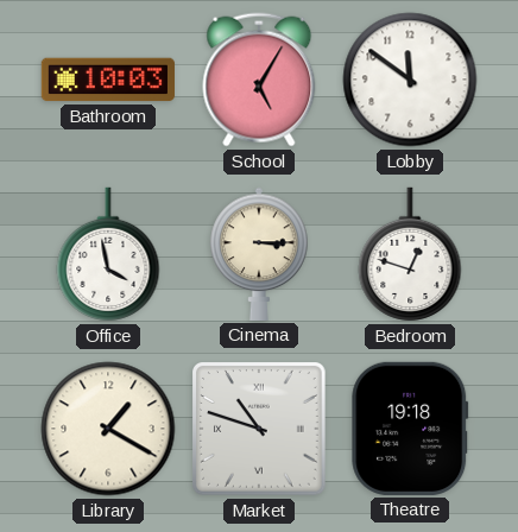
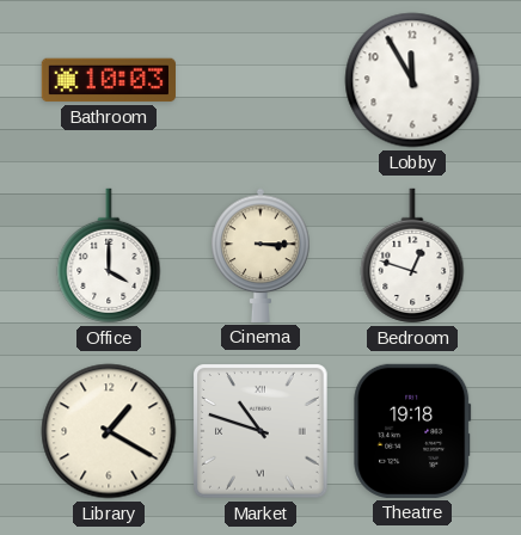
School: 5:05 -> none
Lobby: 11:51 -> 11:55
Office: 3:58 -> 4:00
